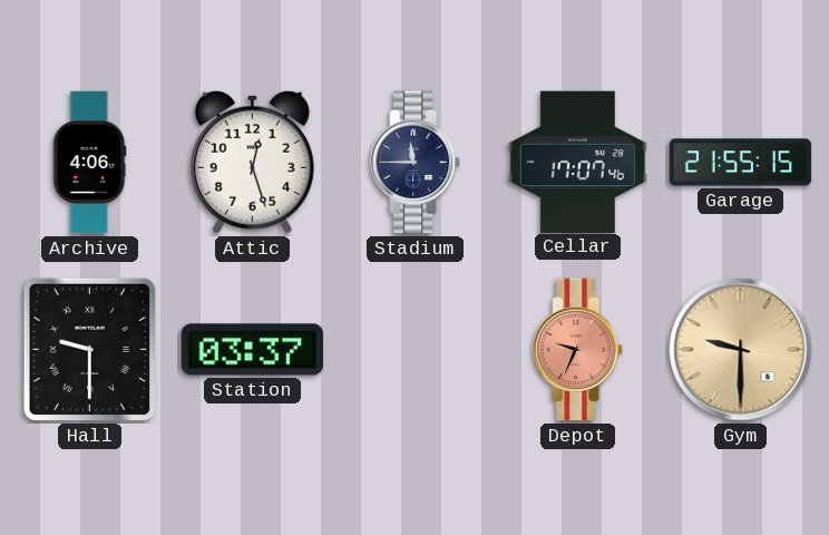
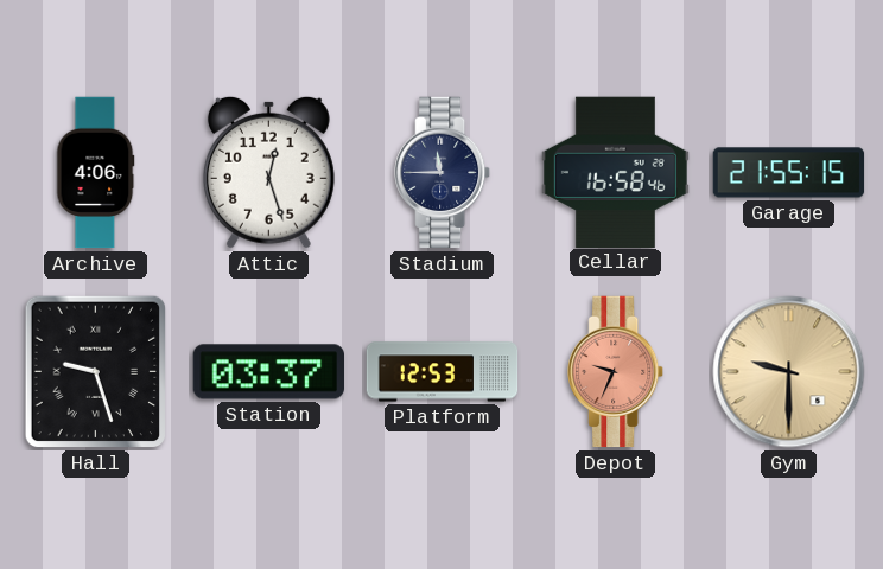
Cellar: 17:07 -> 16:58
Hall: 9:30 -> 9:27
Platform: none -> 12:53
